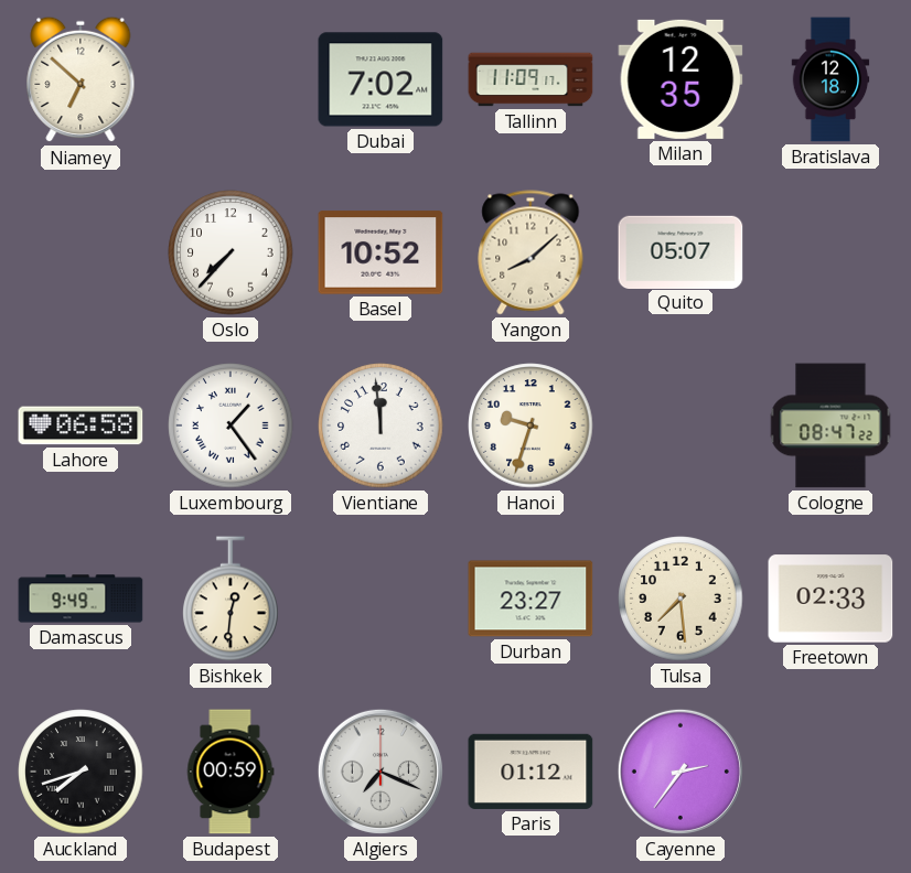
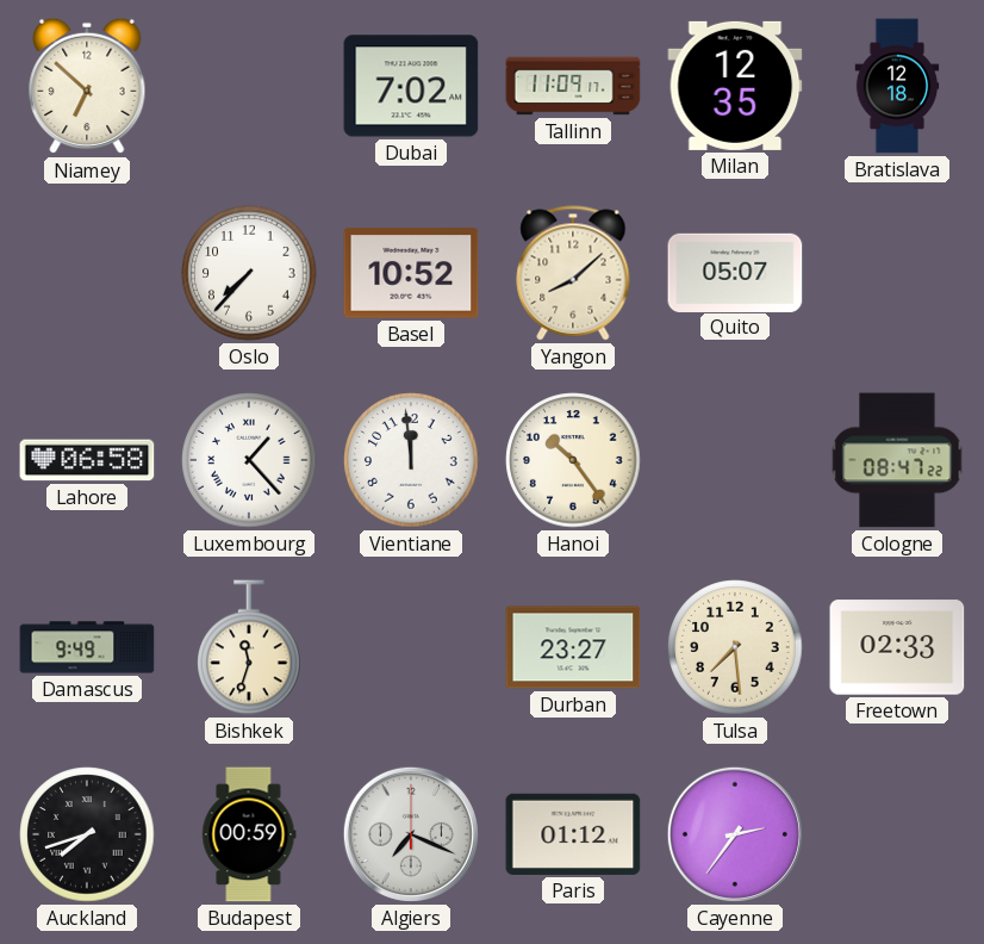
Luxembourg: 1:24 -> 1:23
Hanoi: 9:33 -> 10:24
Bishkek: 12:31 -> 11:33
